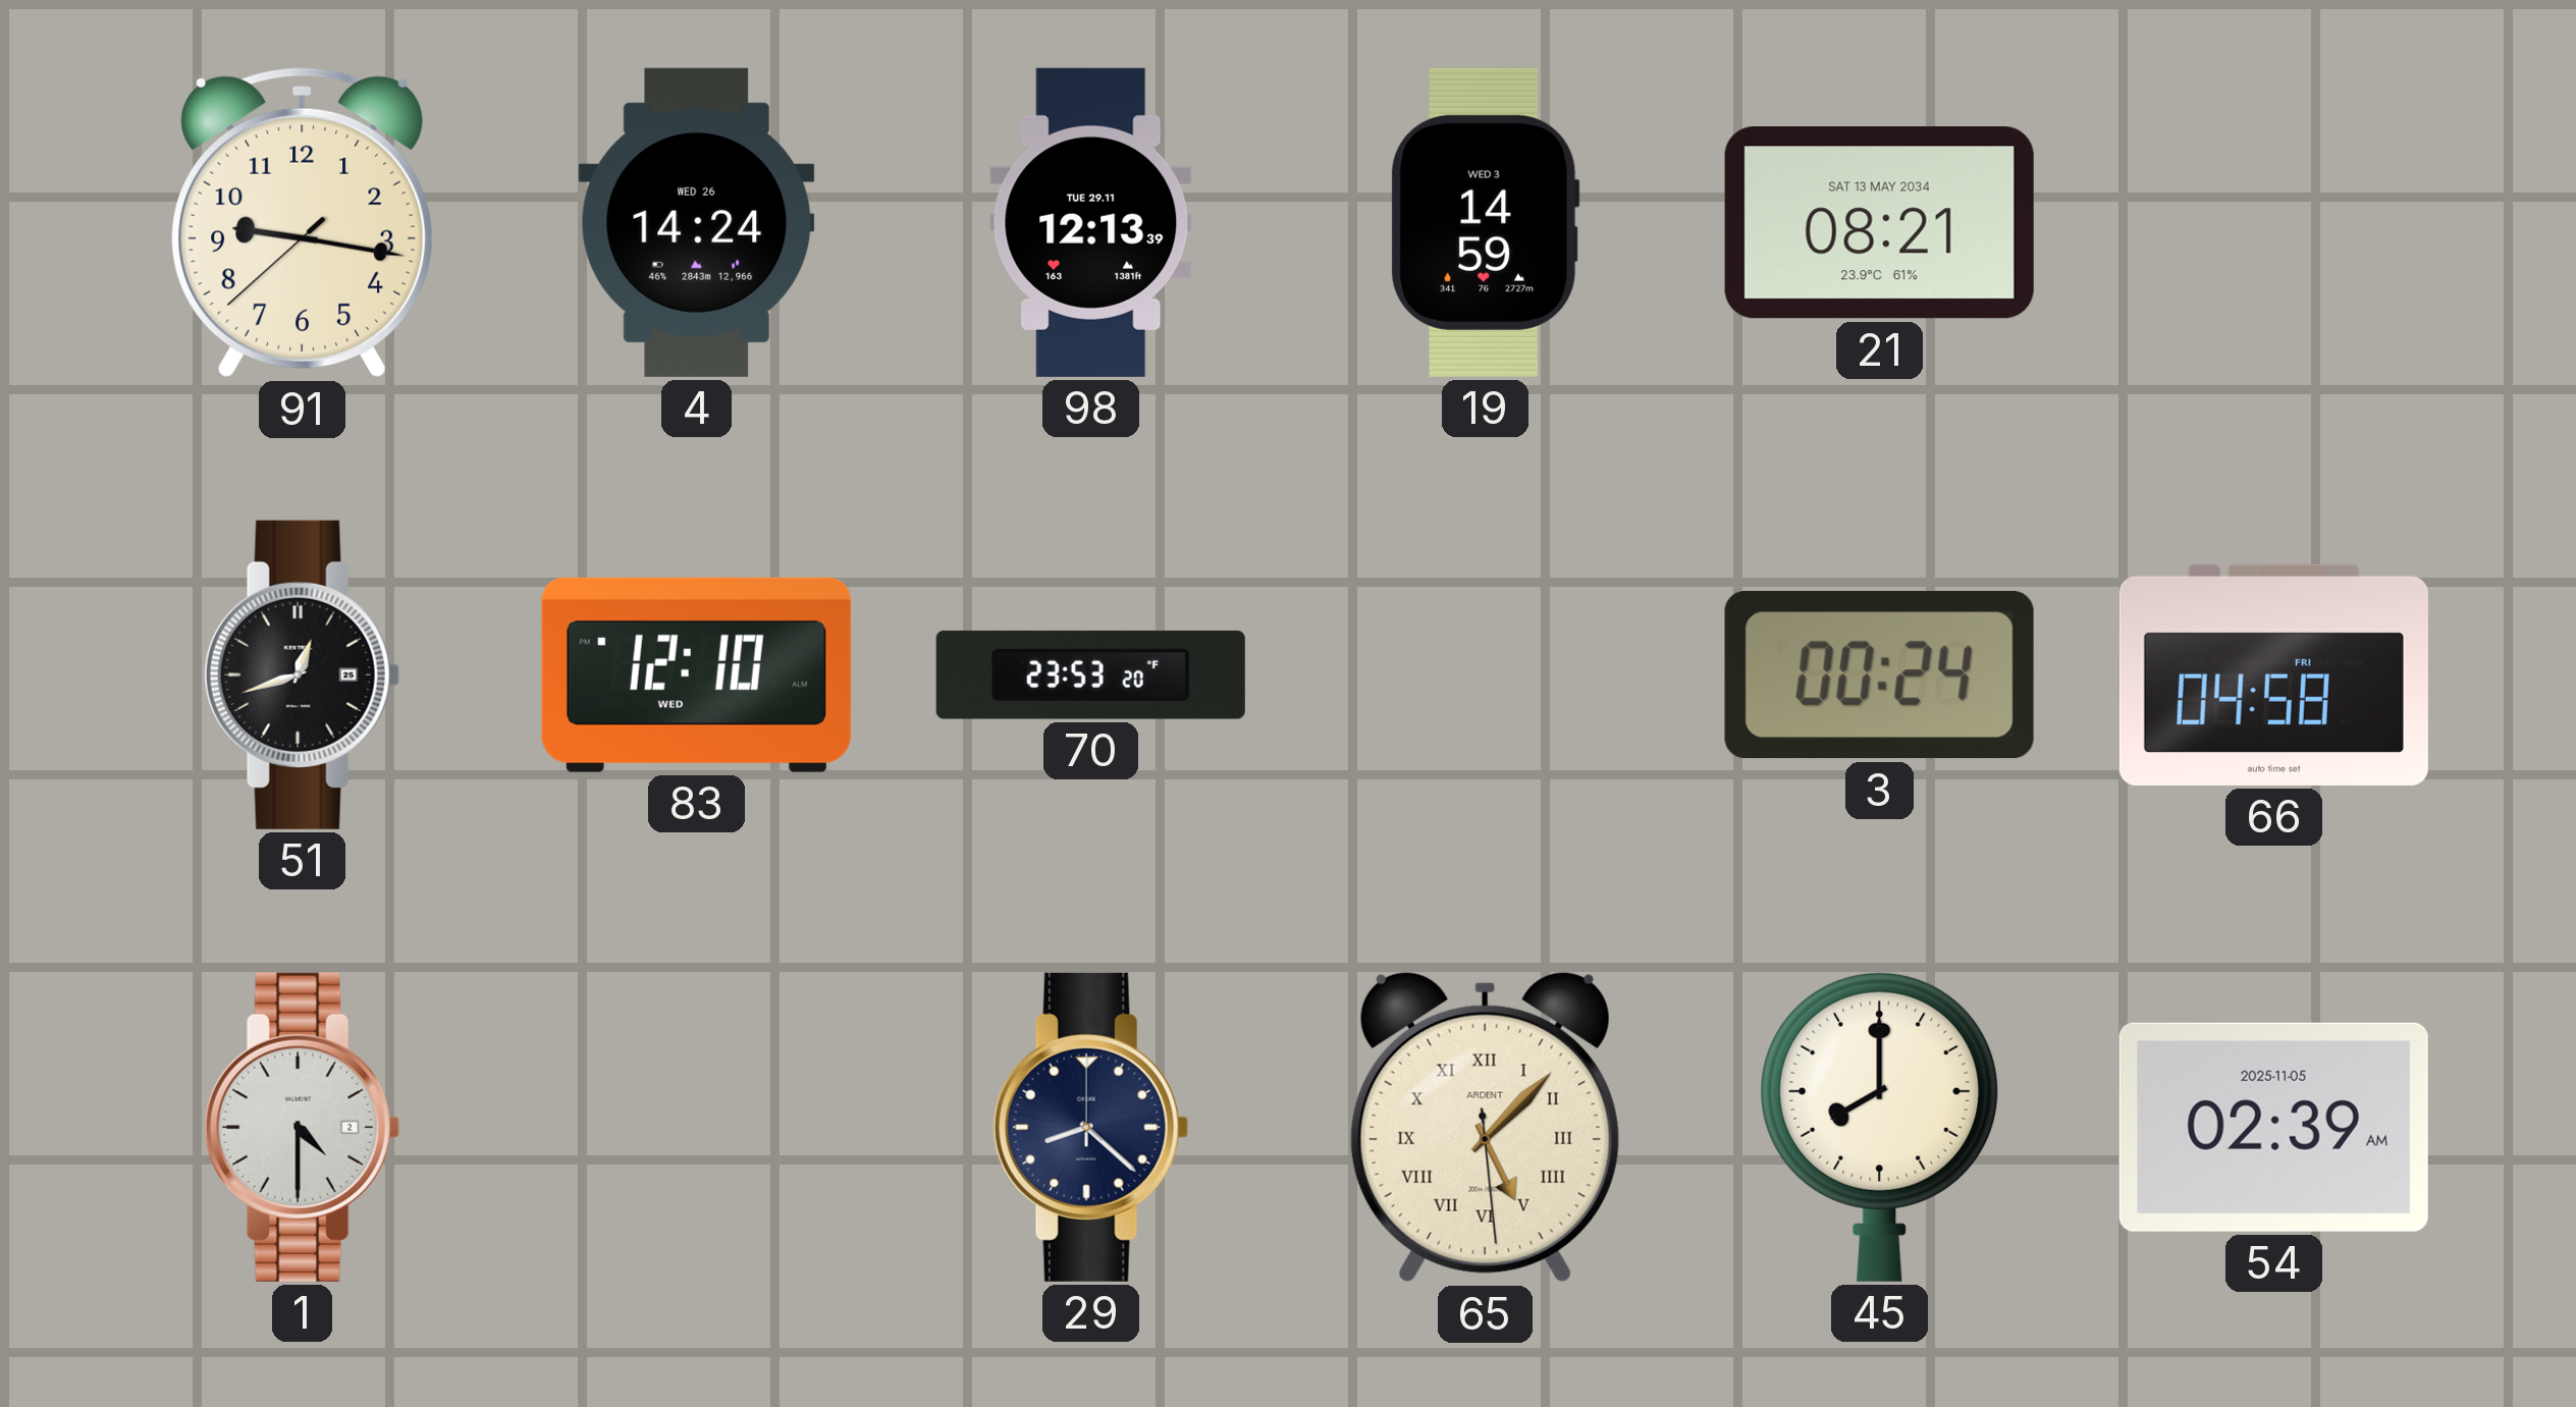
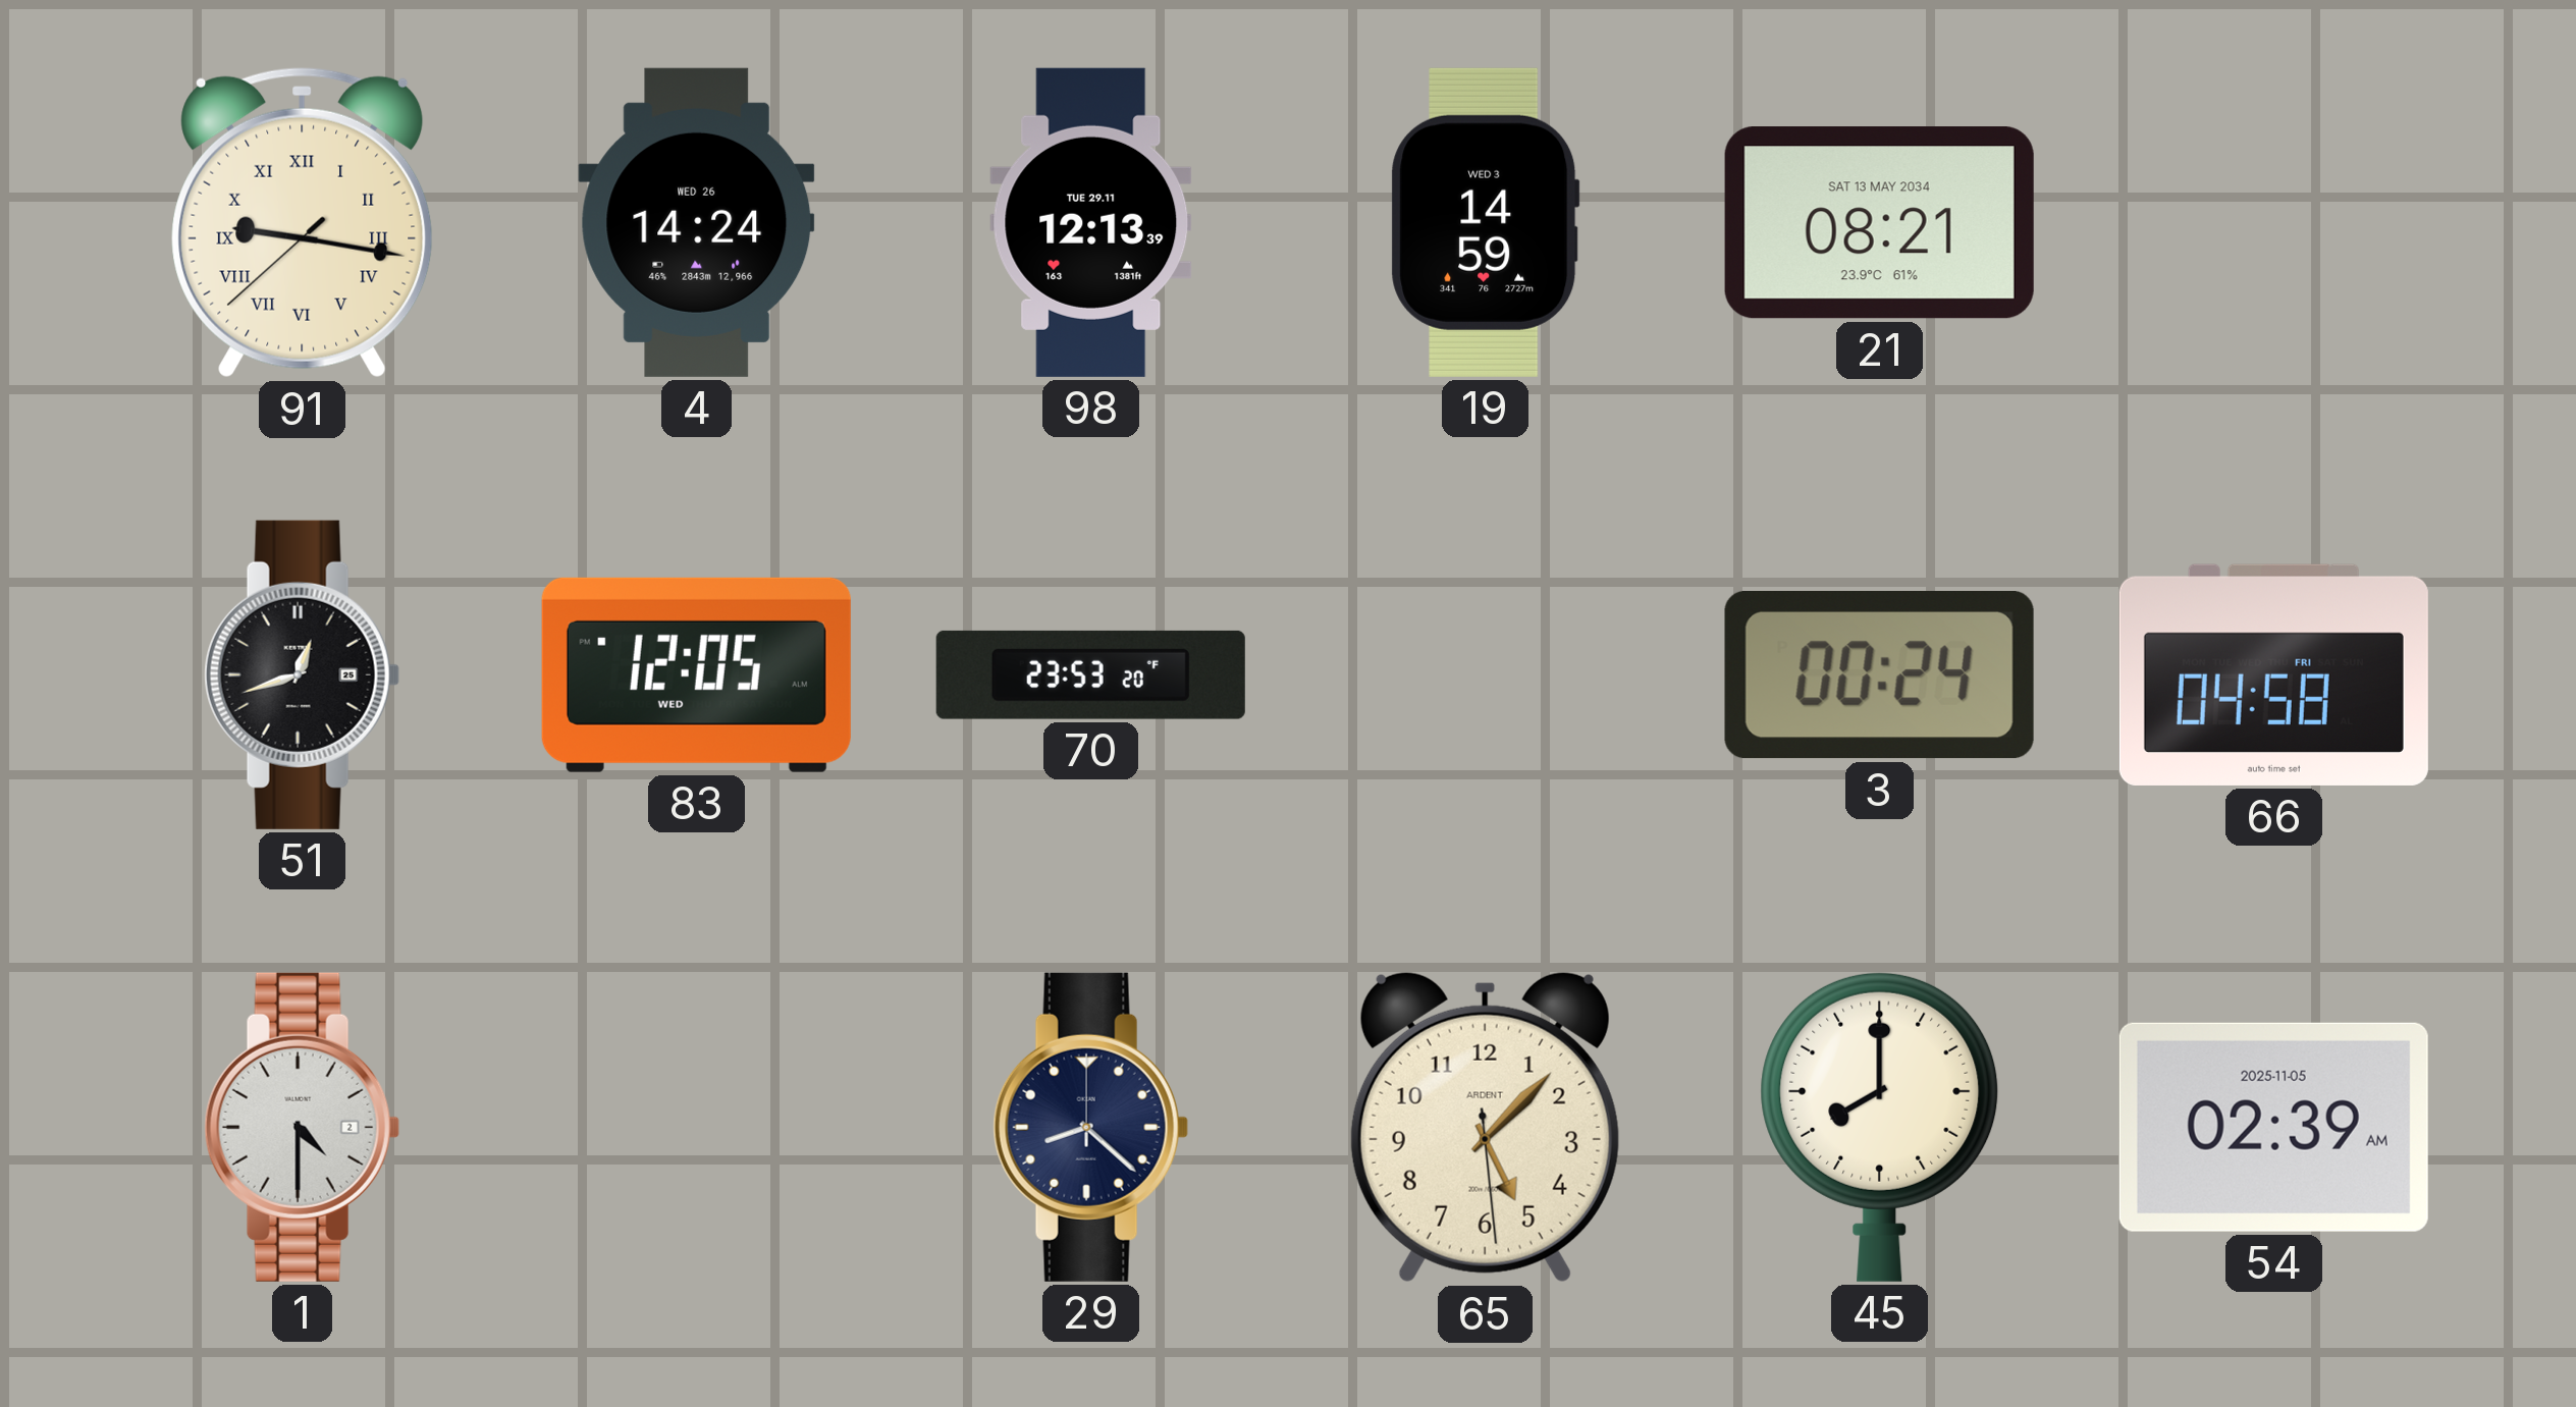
91 numerals: Arabic -> Roman
83: 12:10 -> 12:05
65 numerals: Roman -> Arabic
